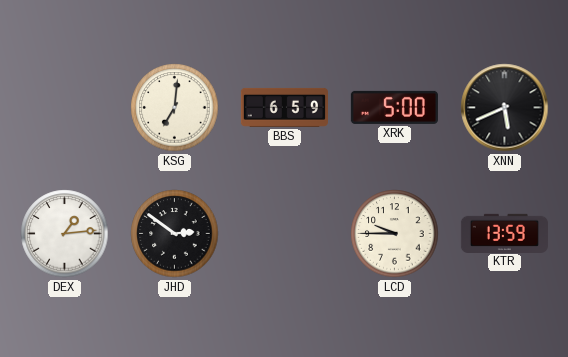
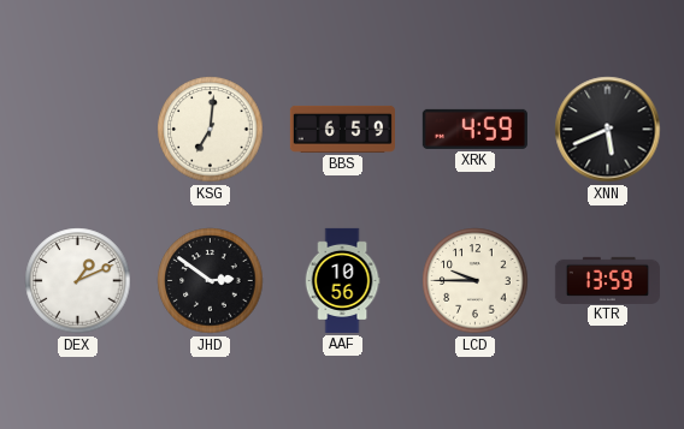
XRK: 5:00 -> 4:59
DEX: 1:14 -> 1:11
AAF: none -> 10:56
